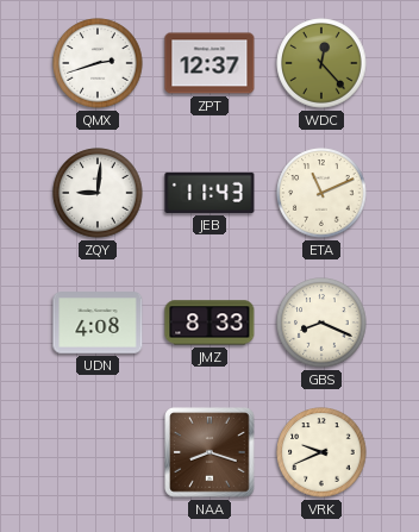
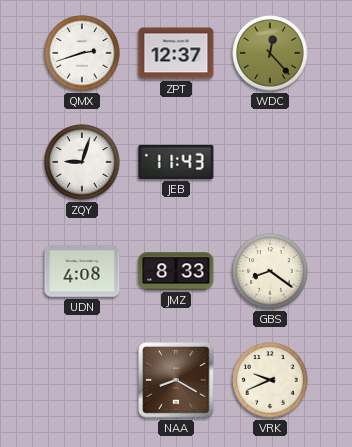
ZQY: 9:01 -> 9:03
ETA: 11:11 -> none
GBS: 8:19 -> 8:21
NAA: 8:18 -> 8:20
